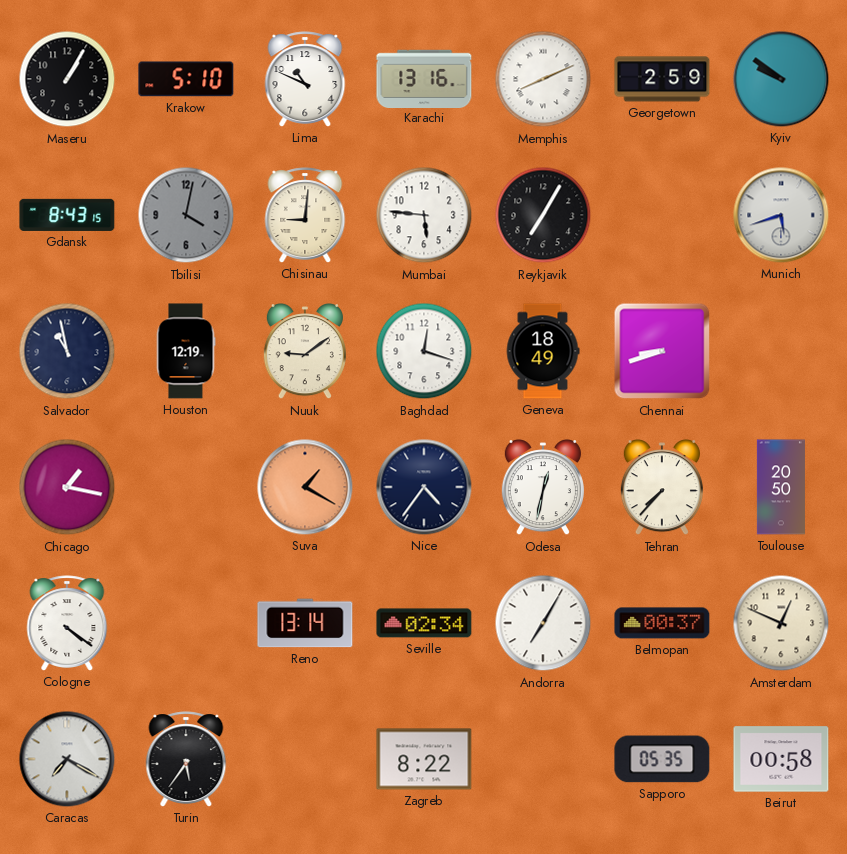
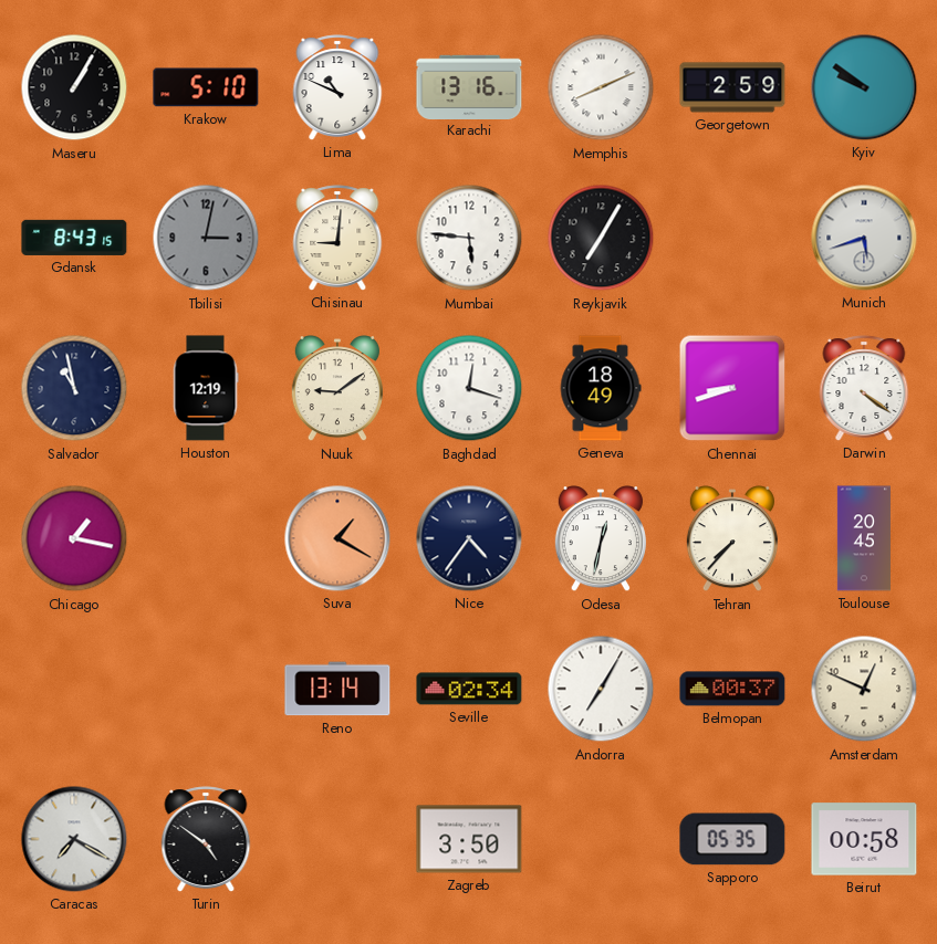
Tbilisi: 4:02 -> 3:02
Darwin: none -> 4:21
Toulouse: 20:50 -> 20:45
Cologne: 4:21 -> none
Turin: 5:36 -> 4:51
Zagreb: 8:22 -> 3:50
